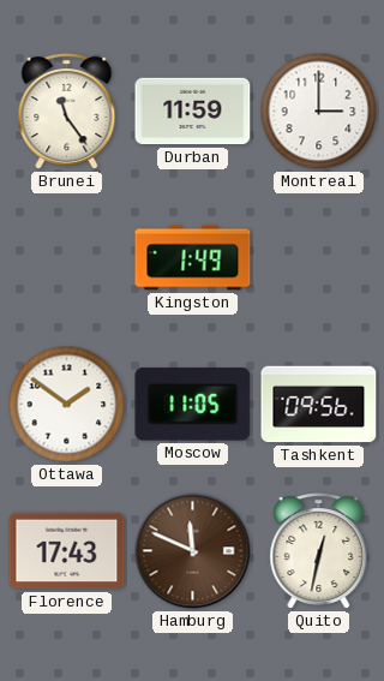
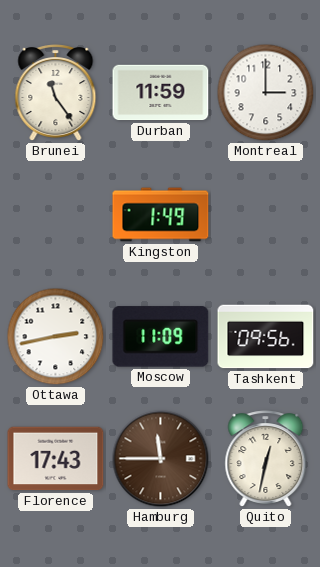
Ottawa: 1:51 -> 2:43
Moscow: 11:05 -> 11:09
Hamburg: 11:49 -> 11:45
